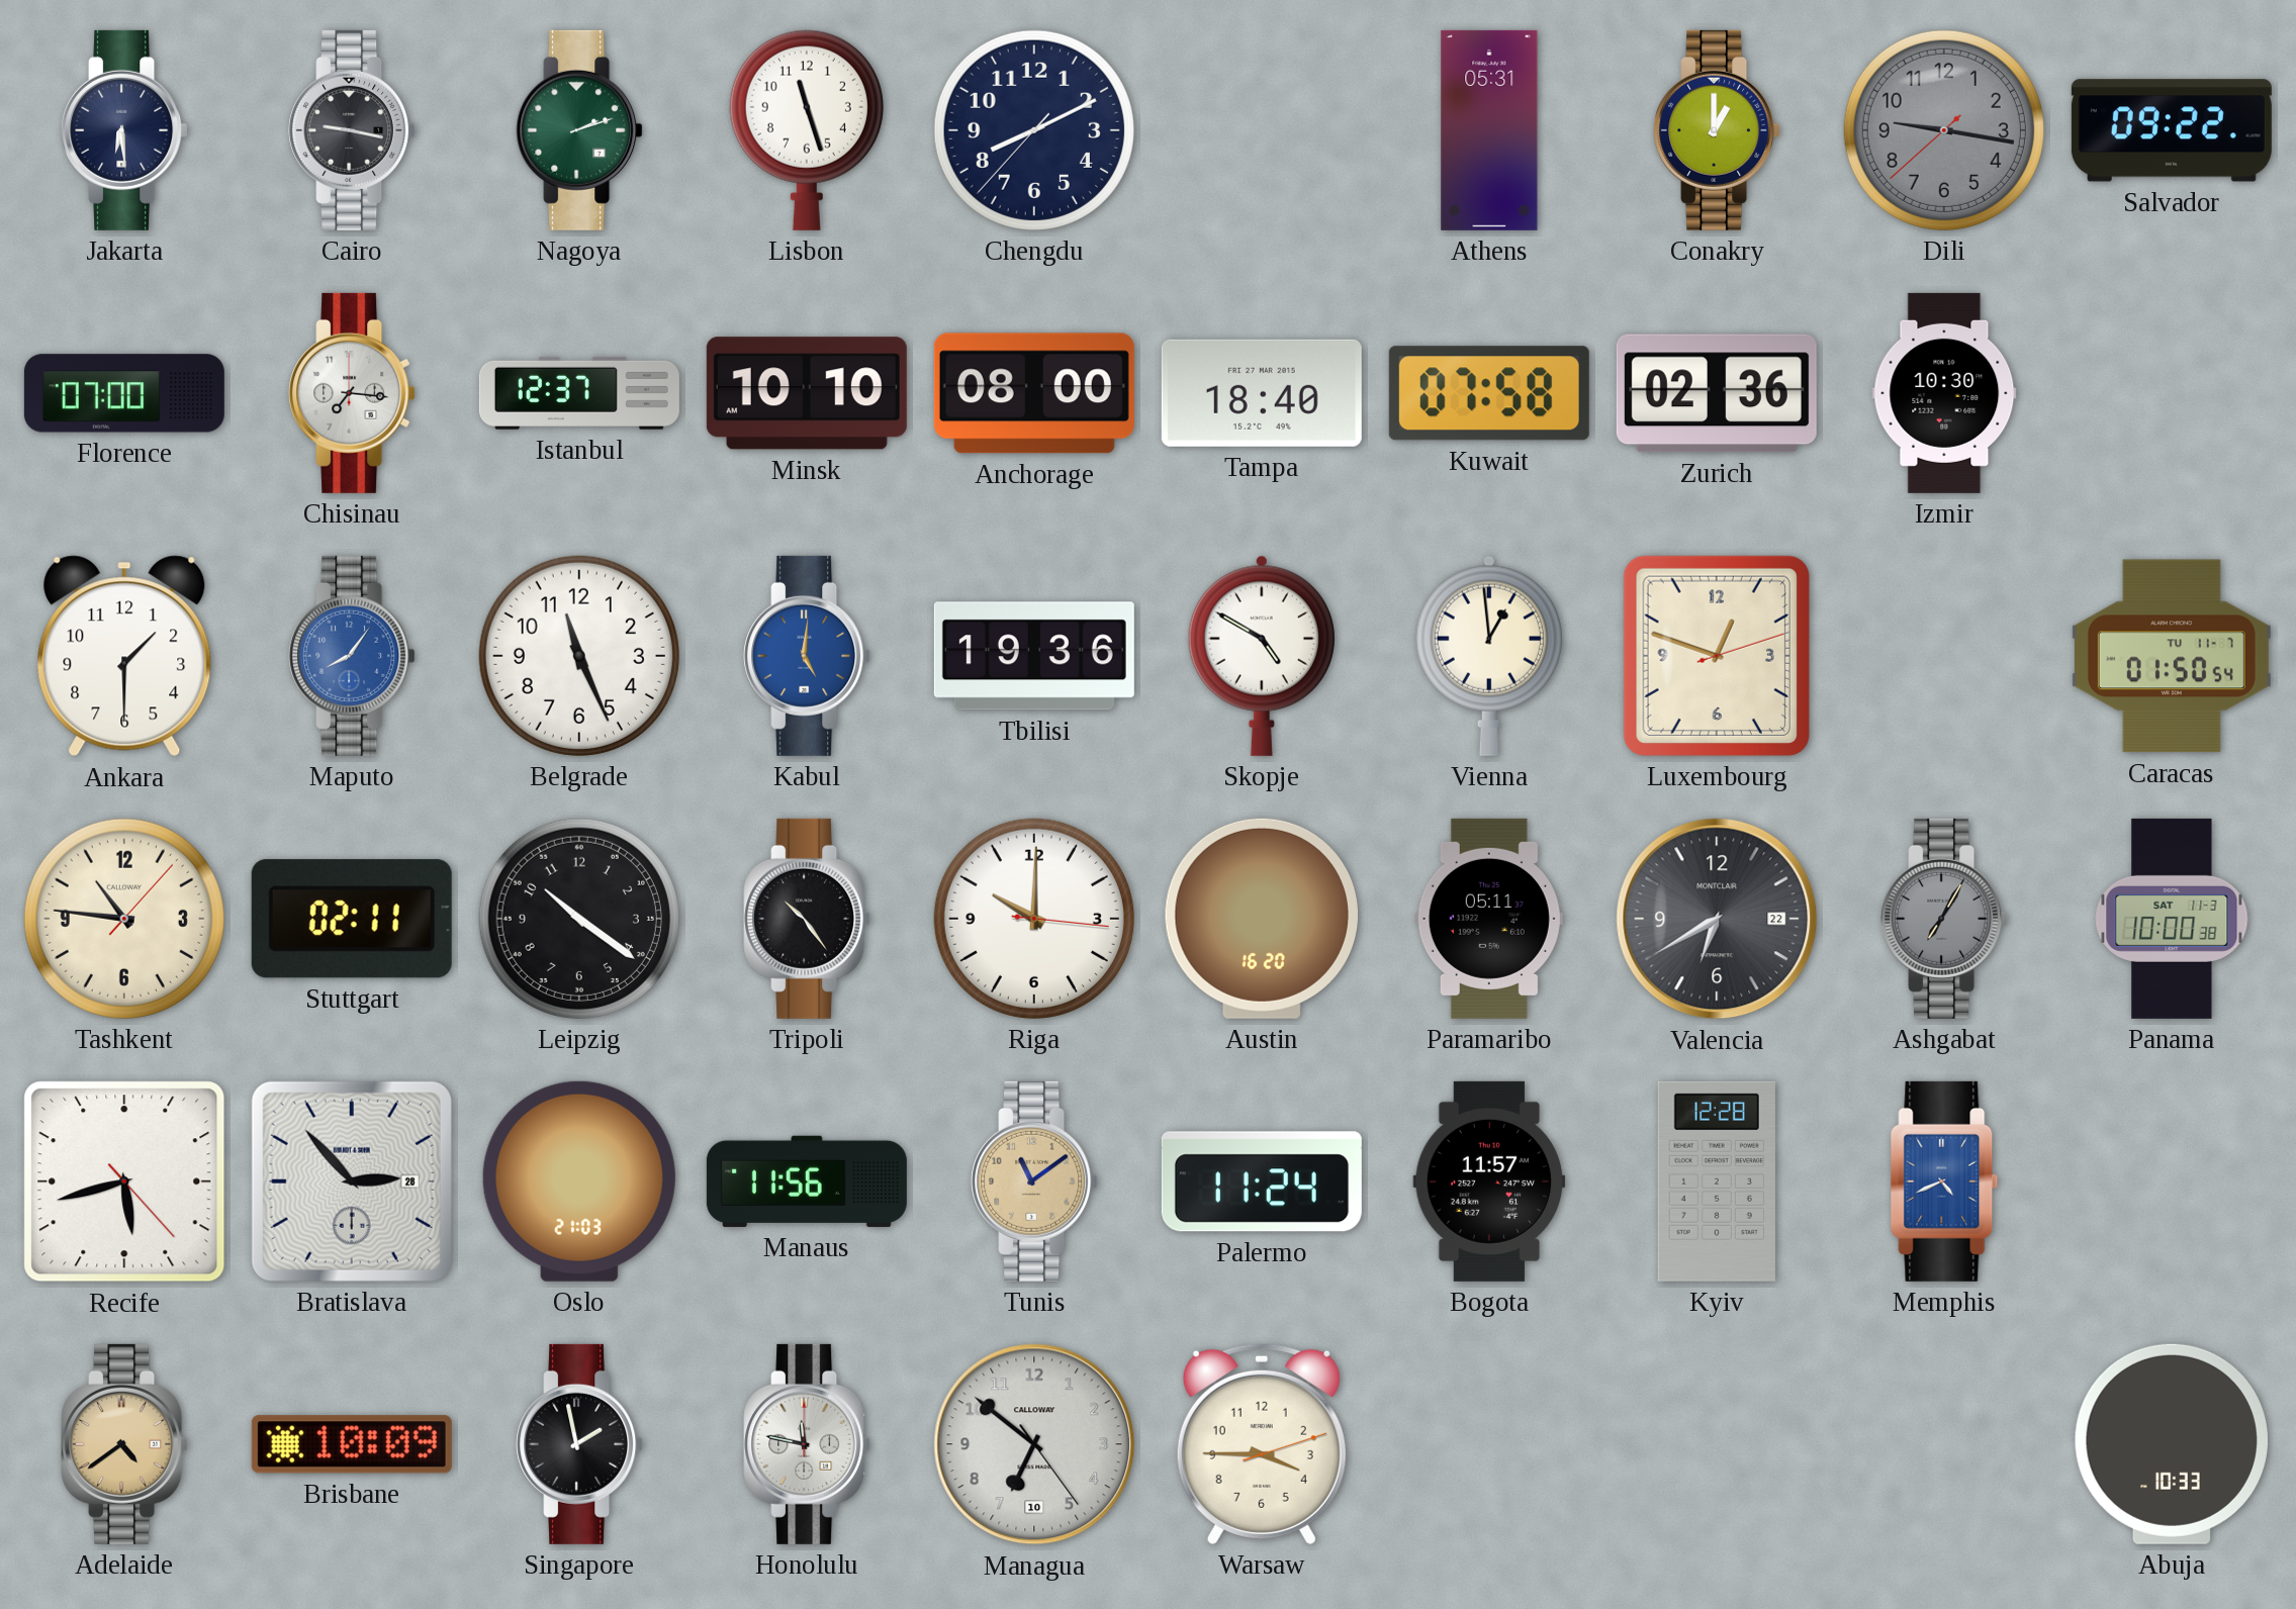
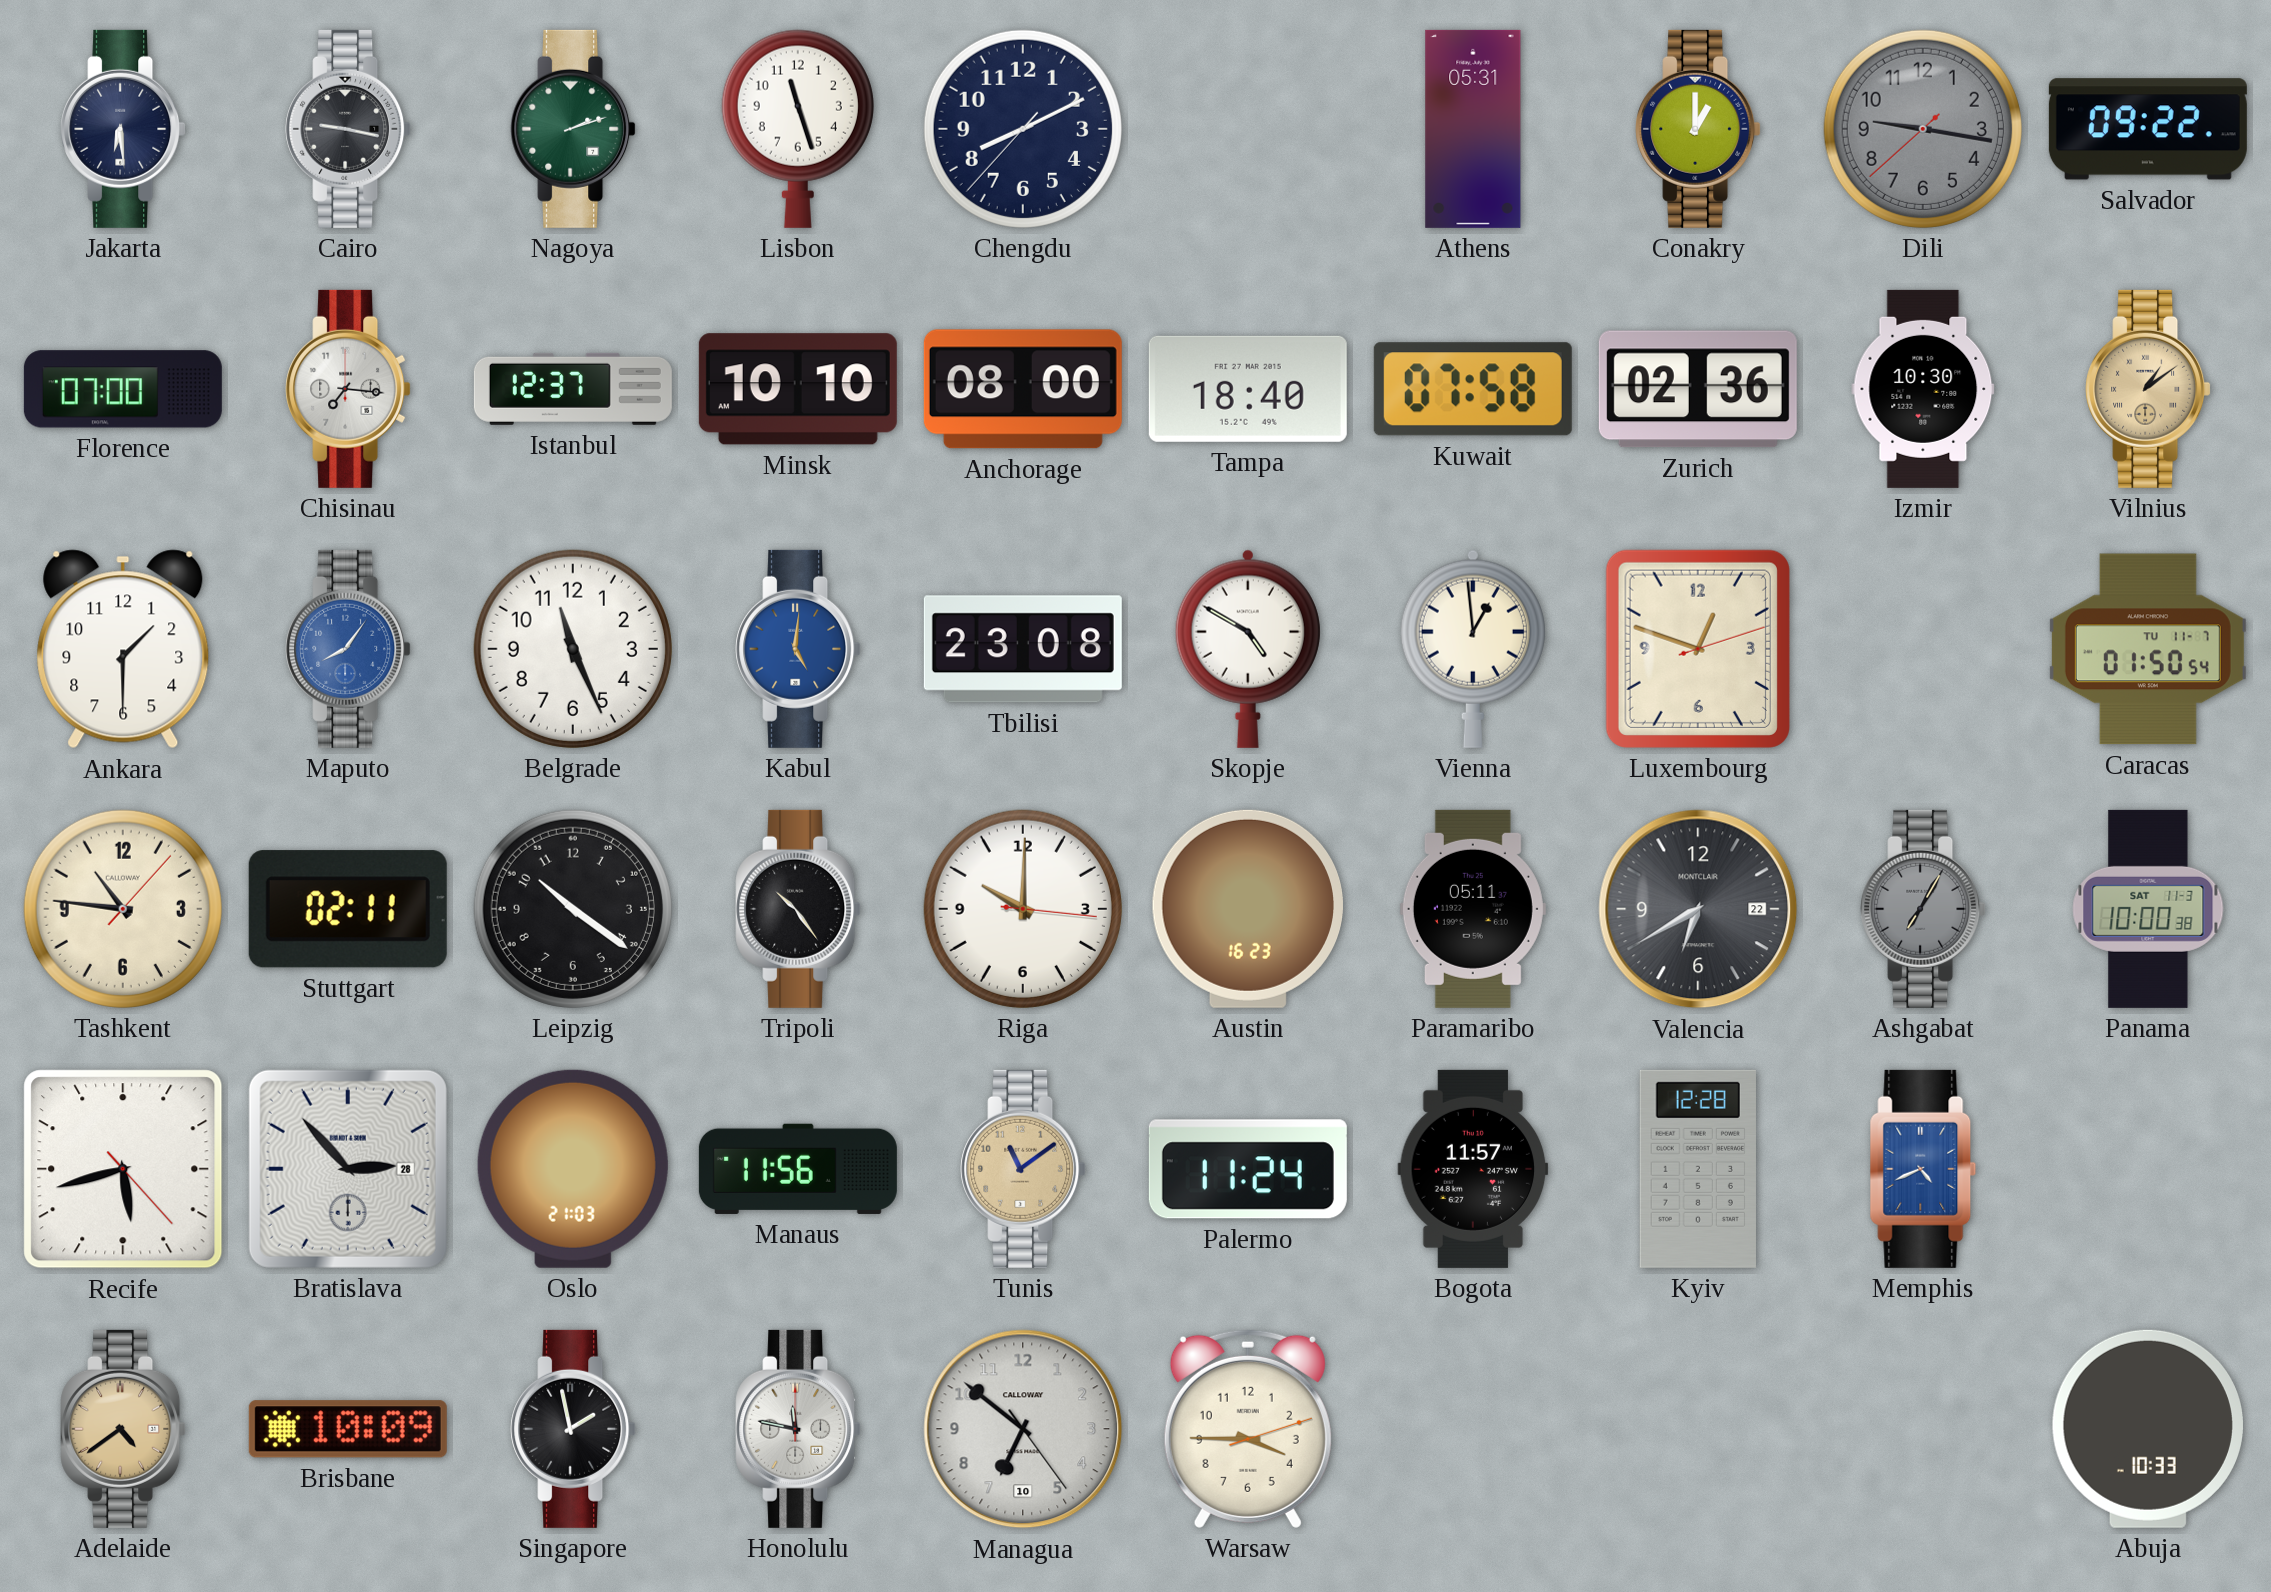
Vilnius: none -> 1:09
Tbilisi: 19:36 -> 23:08
Austin: 16:20 -> 16:23
